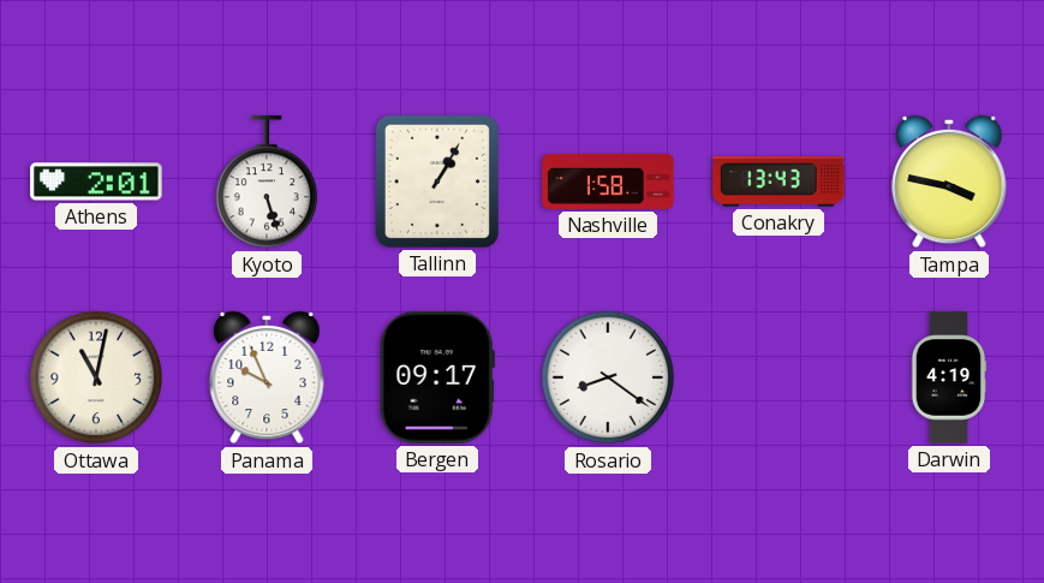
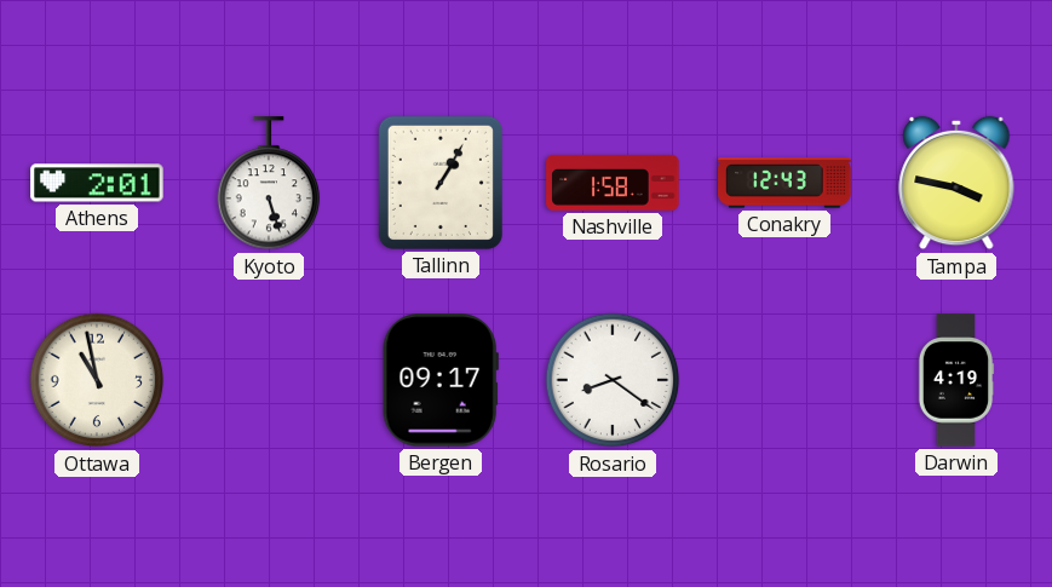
Conakry: 13:43 -> 12:43
Ottawa: 11:02 -> 10:58
Panama: 9:56 -> none
